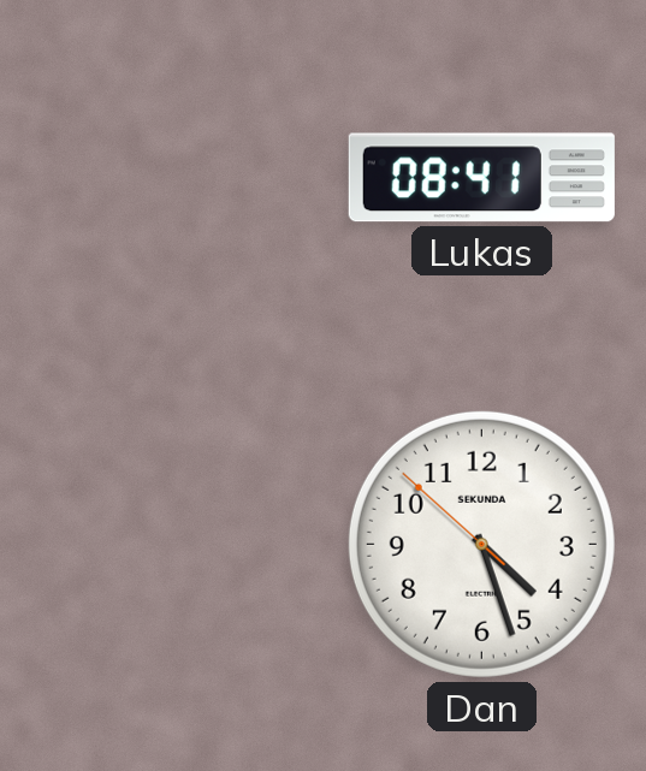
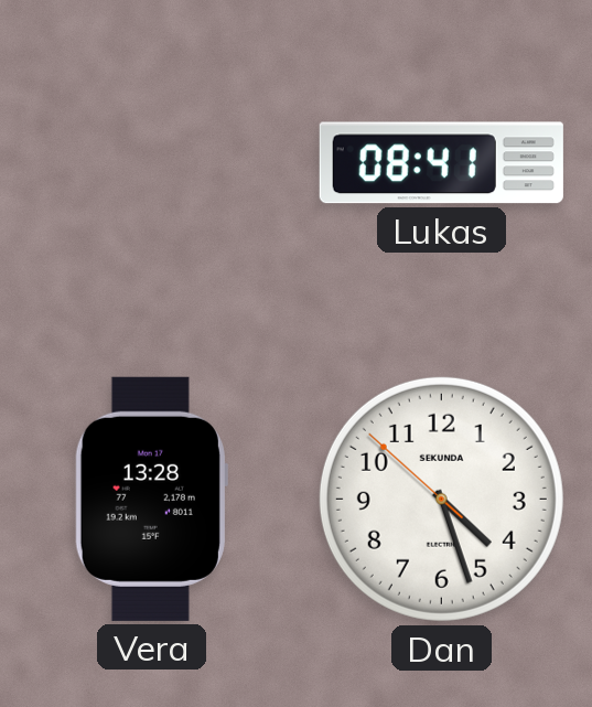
Vera: none -> 13:28
